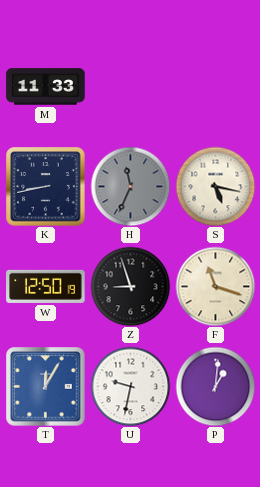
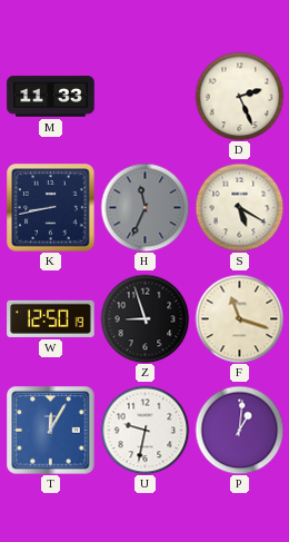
D: none -> 2:26
S: 5:17 -> 5:20
